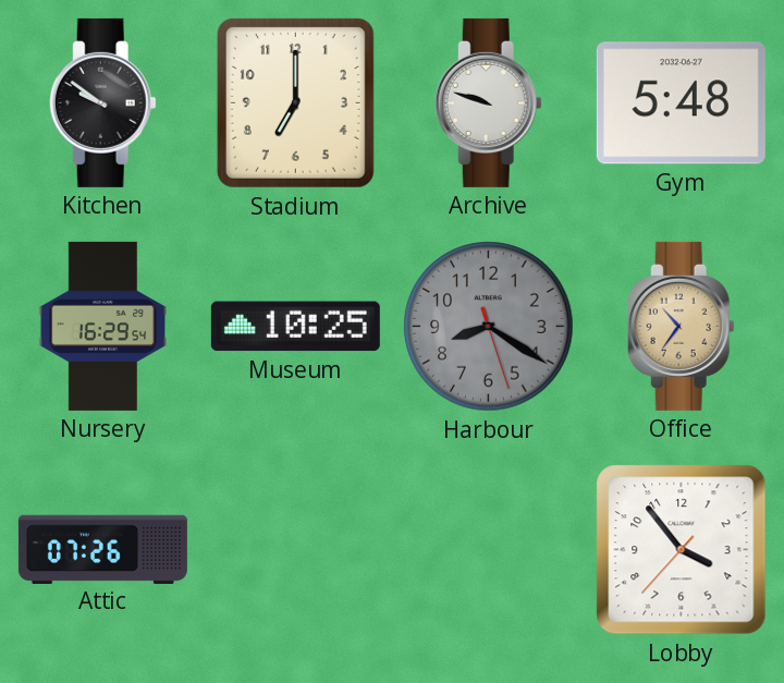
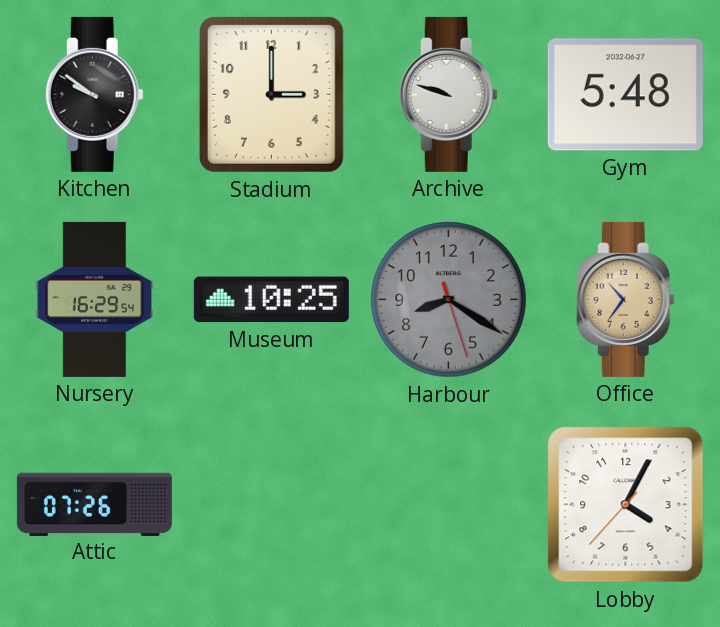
Stadium: 7:00 -> 3:00
Lobby: 3:53 -> 4:04
